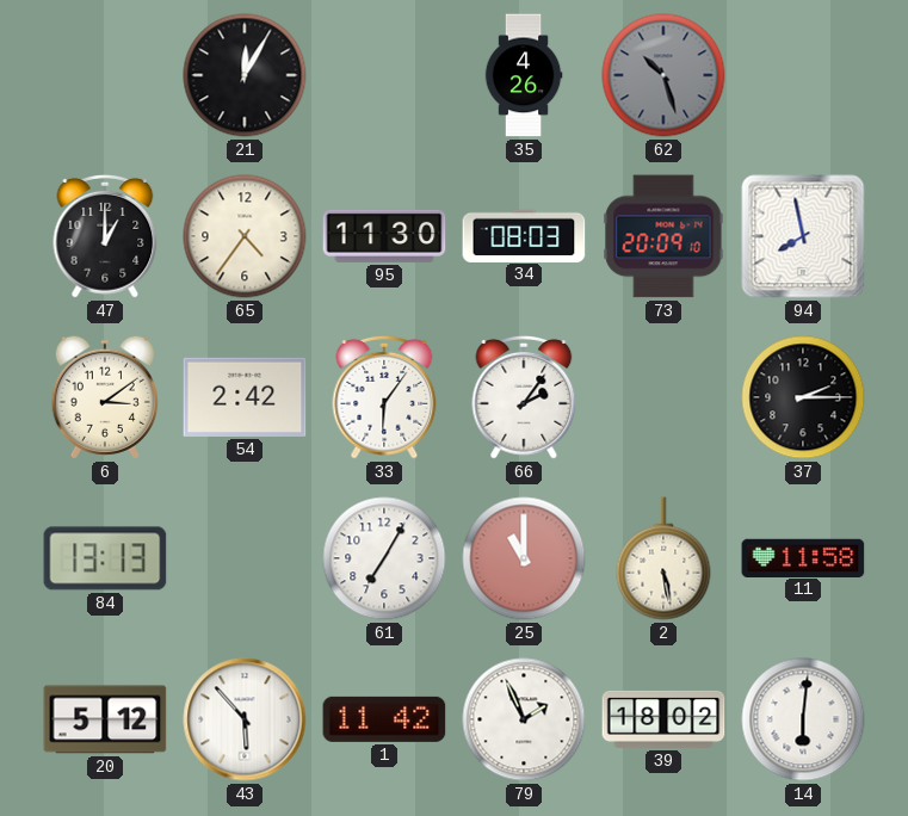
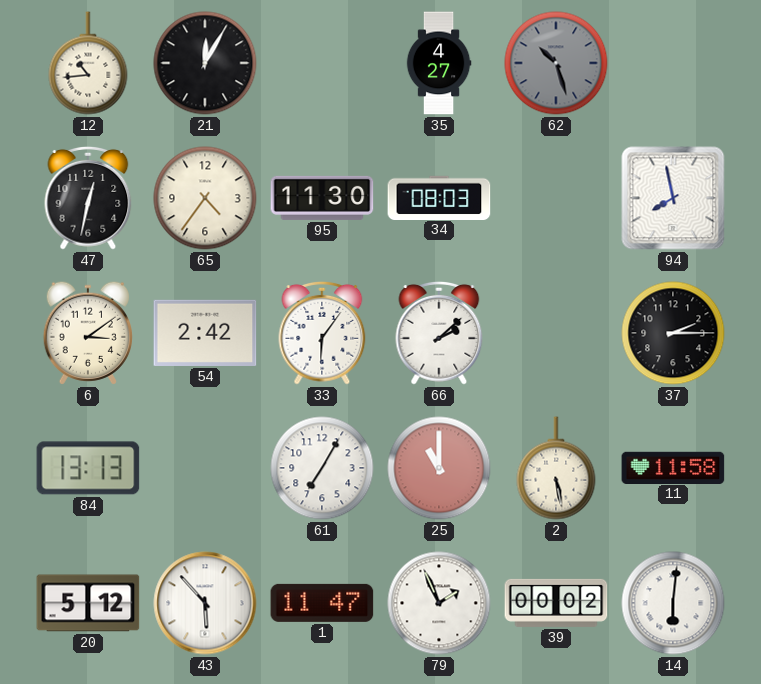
12: none -> 10:44
35: 4:26 -> 4:27
47: 1:00 -> 12:32
73: 20:09 -> none
66: 2:06 -> 2:08
1: 11:42 -> 11:47
39: 18:02 -> 00:02
